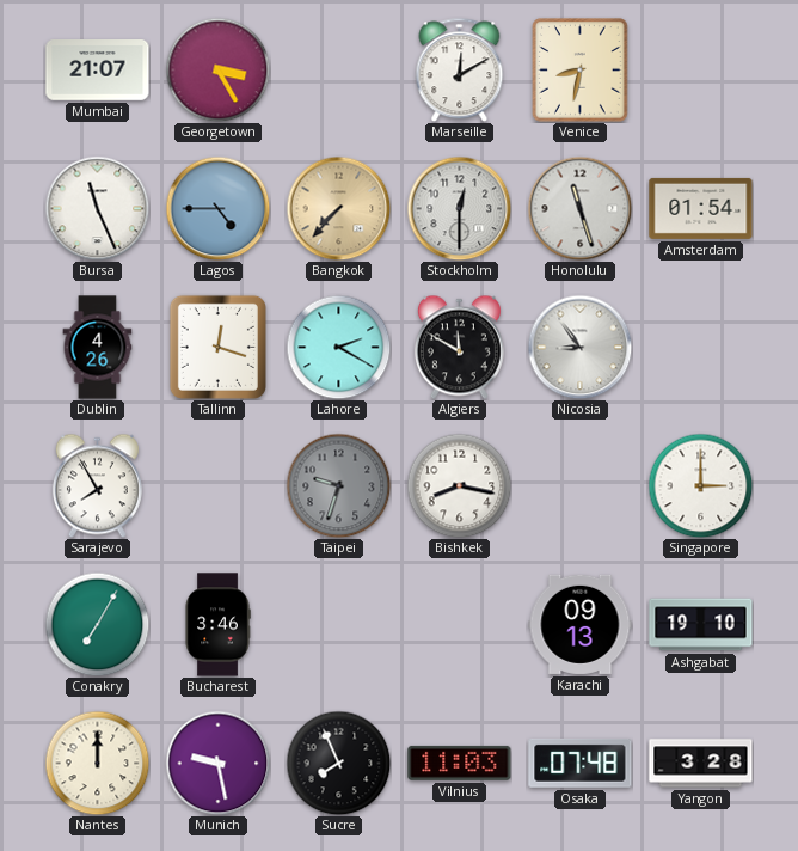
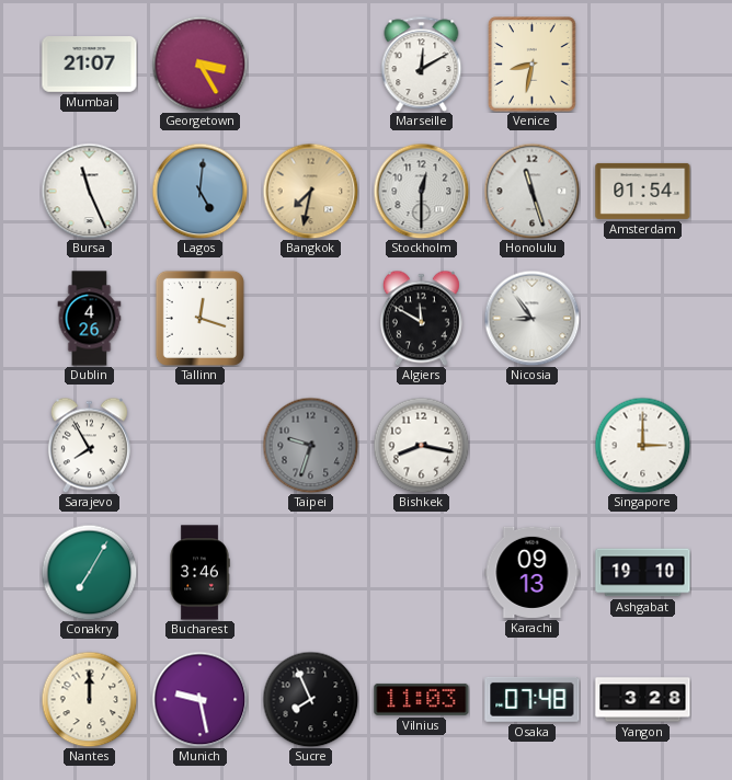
Lagos: 4:45 -> 5:01
Bangkok: 7:37 -> 7:32
Lahore: 2:20 -> none
